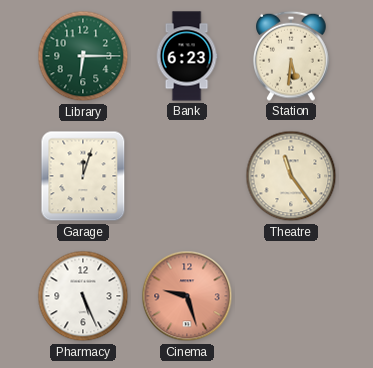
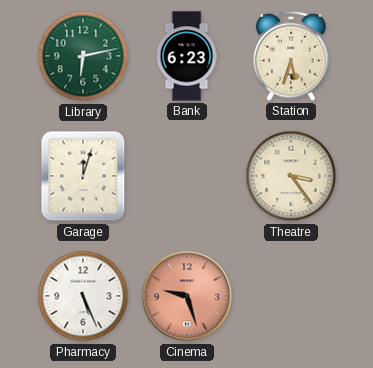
Library: 6:15 -> 6:13
Station: 5:31 -> 5:33
Theatre: 11:24 -> 3:24
